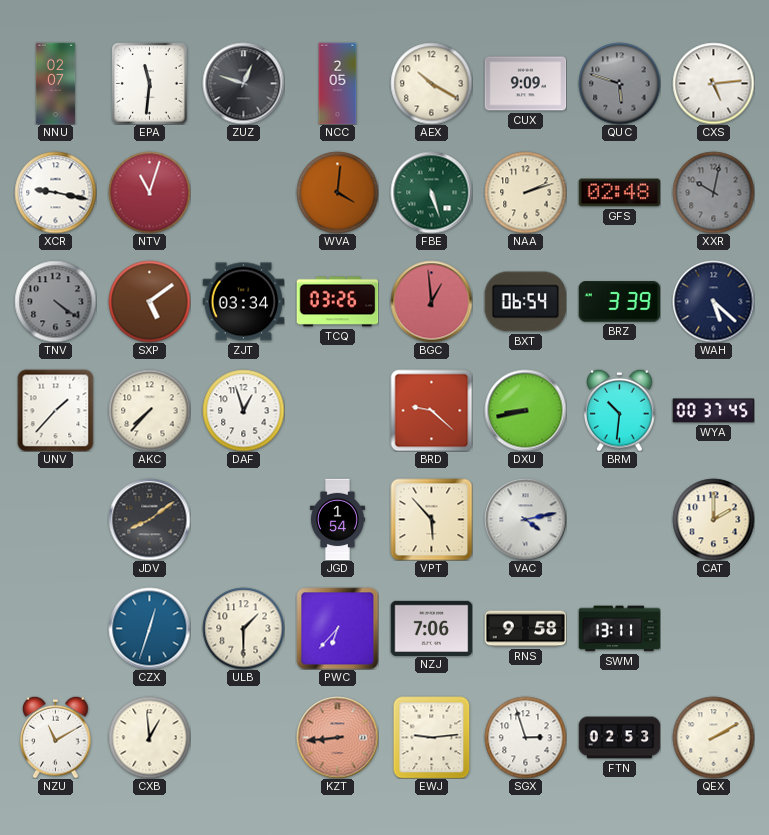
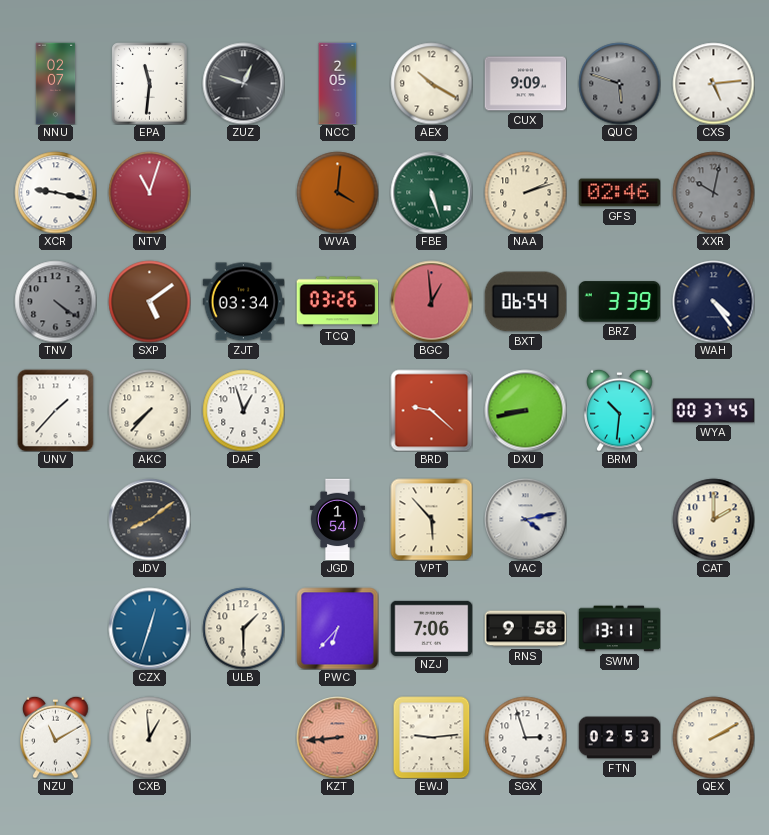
GFS: 02:48 -> 02:46
WAH: 5:22 -> 4:24
